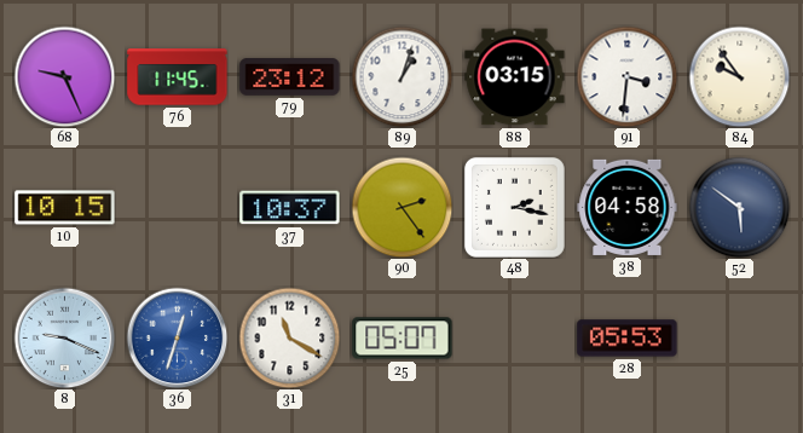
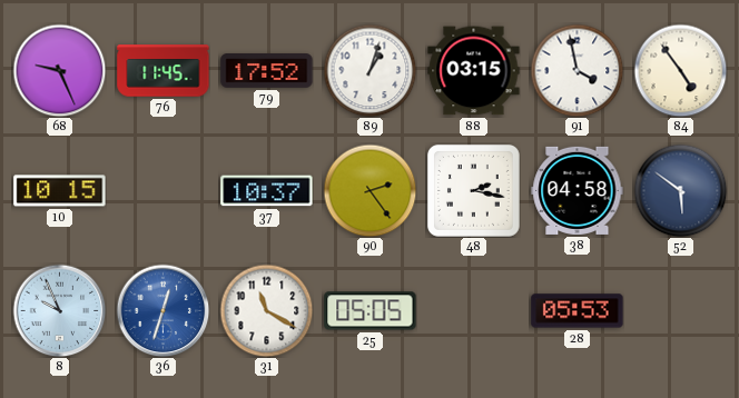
79: 23:12 -> 17:52
91: 3:31 -> 3:58
84: 9:54 -> 4:54
8: 9:19 -> 9:56
25: 05:07 -> 05:05
